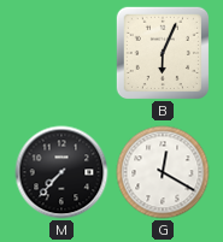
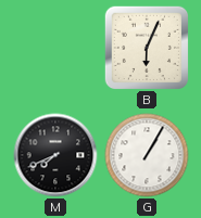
M: 7:37 -> 7:41
G: 12:20 -> 1:05
